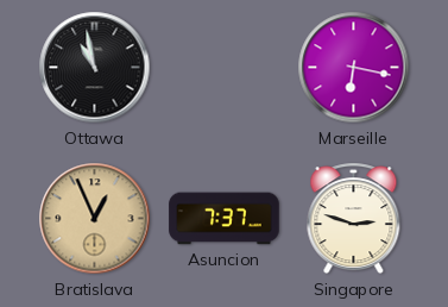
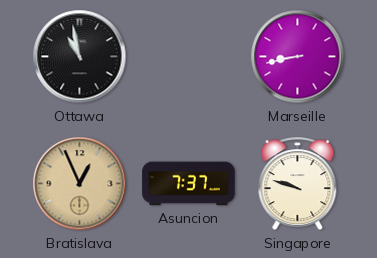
Marseille: 6:17 -> 8:43
Singapore: 2:48 -> 9:48
